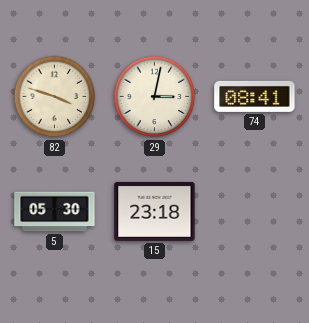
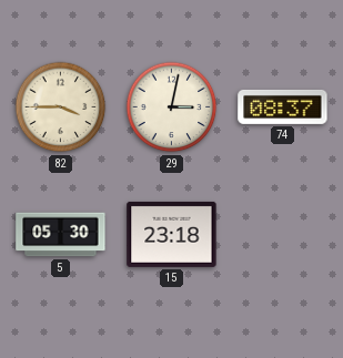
82: 3:48 -> 3:45
74: 08:41 -> 08:37
